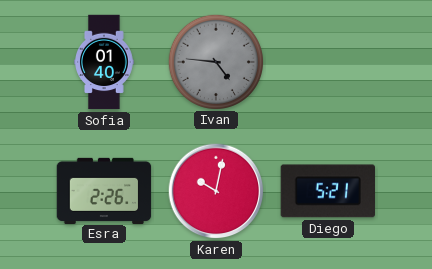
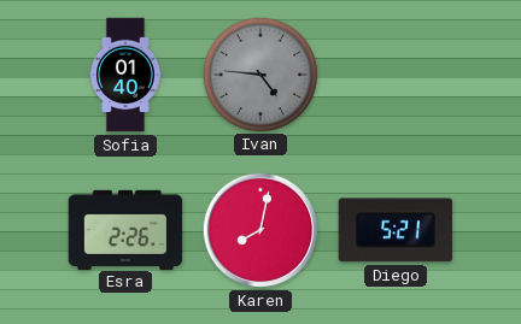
Karen: 10:02 -> 8:02
